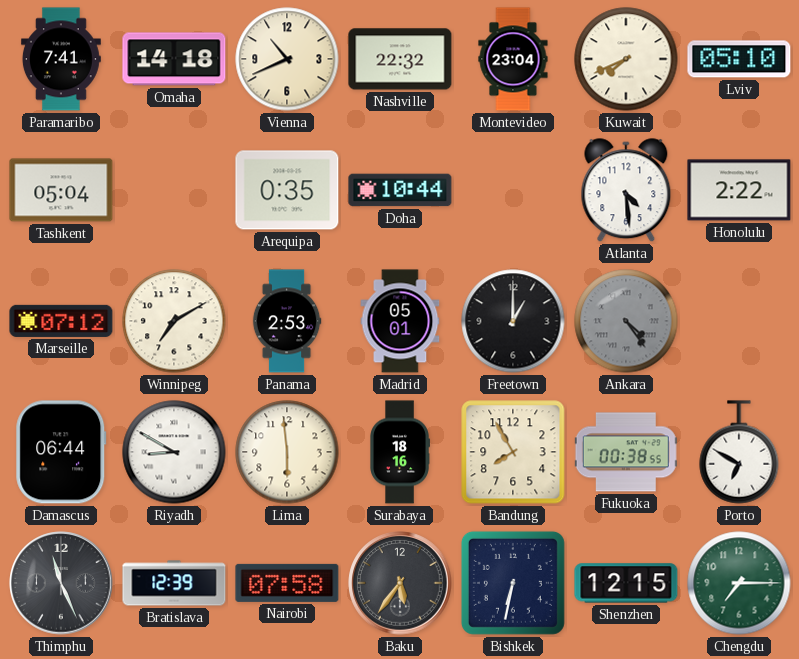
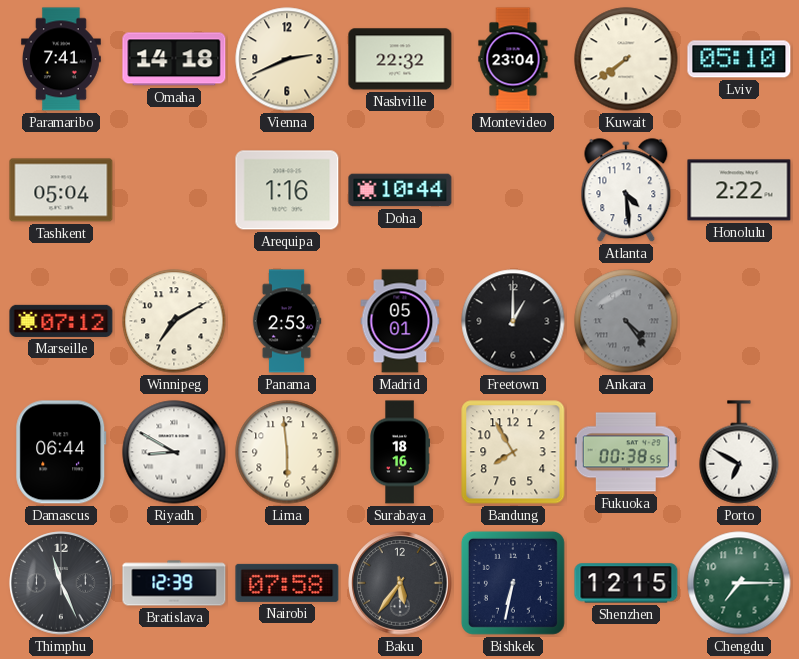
Vienna: 10:41 -> 2:41
Kuwait: 7:41 -> 7:39
Arequipa: 0:35 -> 1:16
